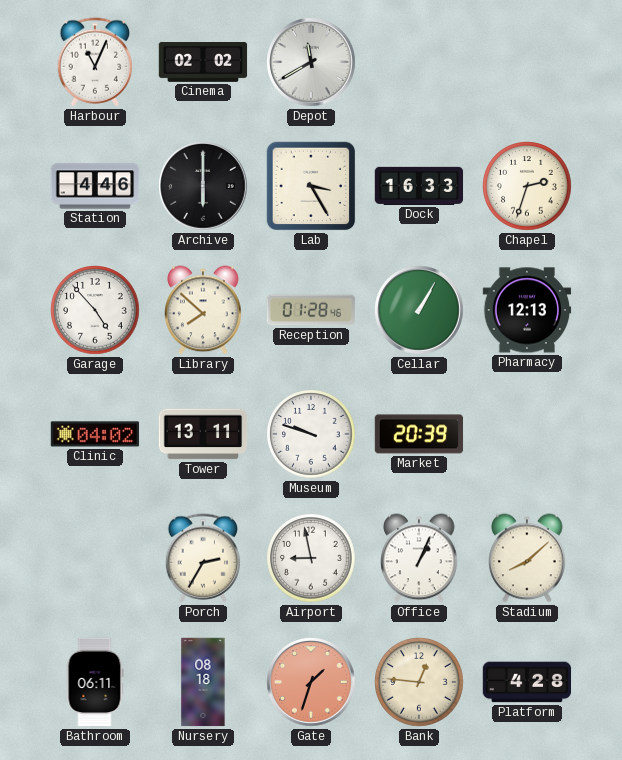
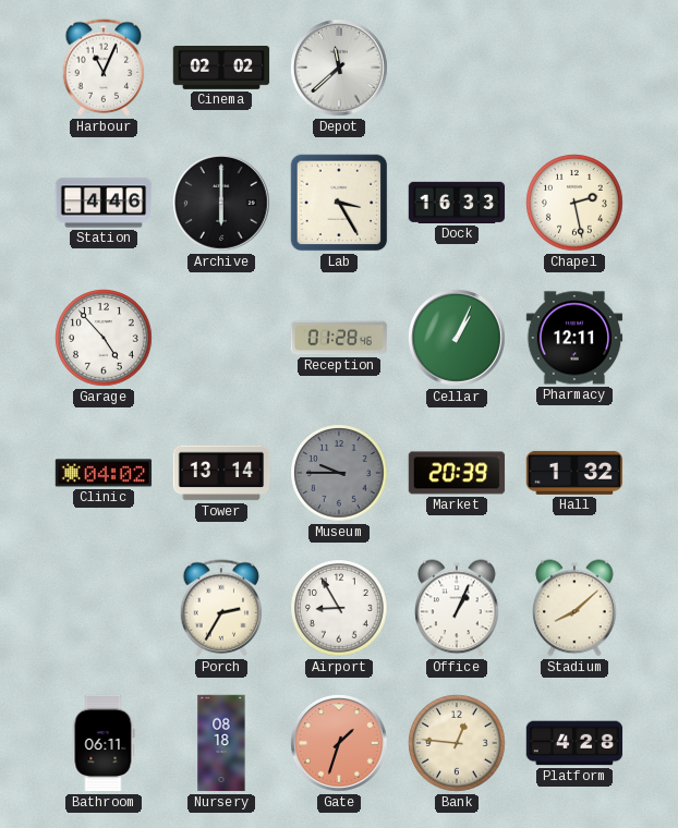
Depot: 11:40 -> 11:38
Chapel: 2:33 -> 2:28
Library: 7:52 -> none
Cellar: 1:05 -> 1:04
Pharmacy: 12:13 -> 12:11
Tower: 13:11 -> 13:14
Museum: 9:48 -> 9:45
Museum dial: white -> grey
Hall: none -> 1:32
Airport: 8:58 -> 8:55
